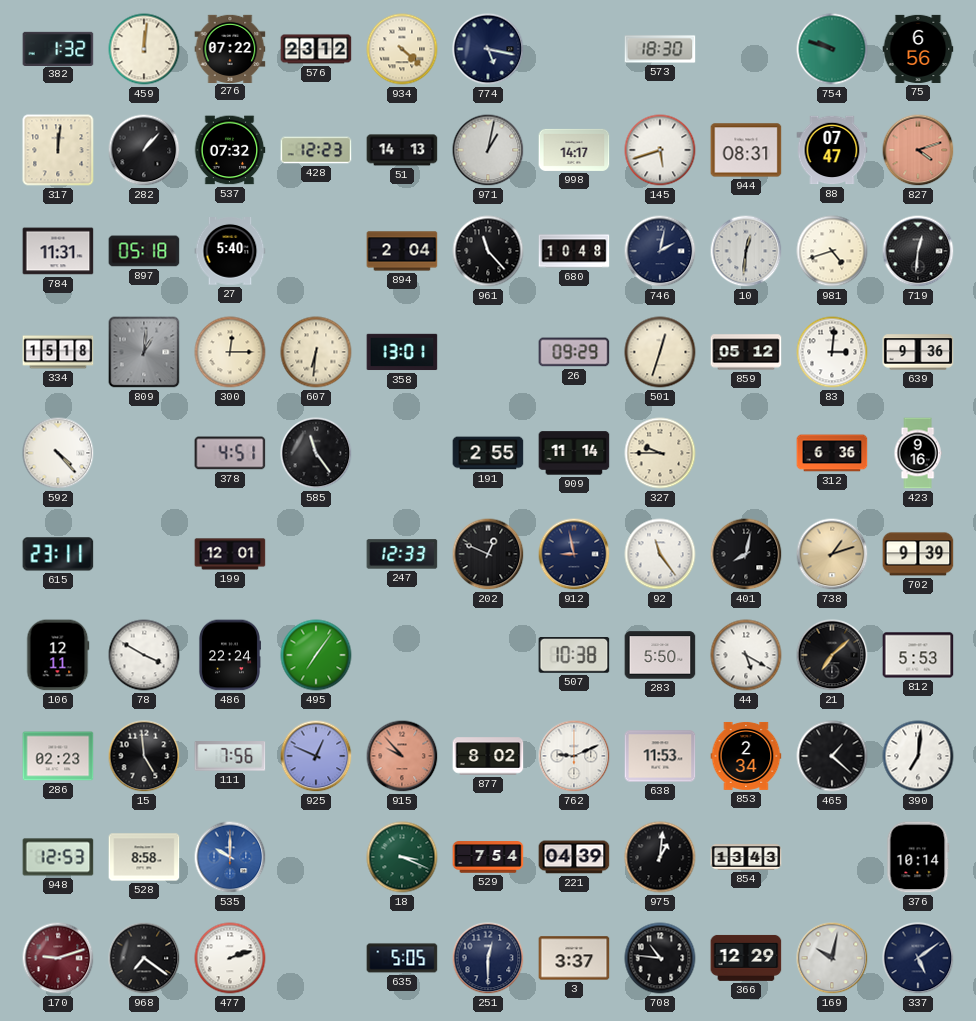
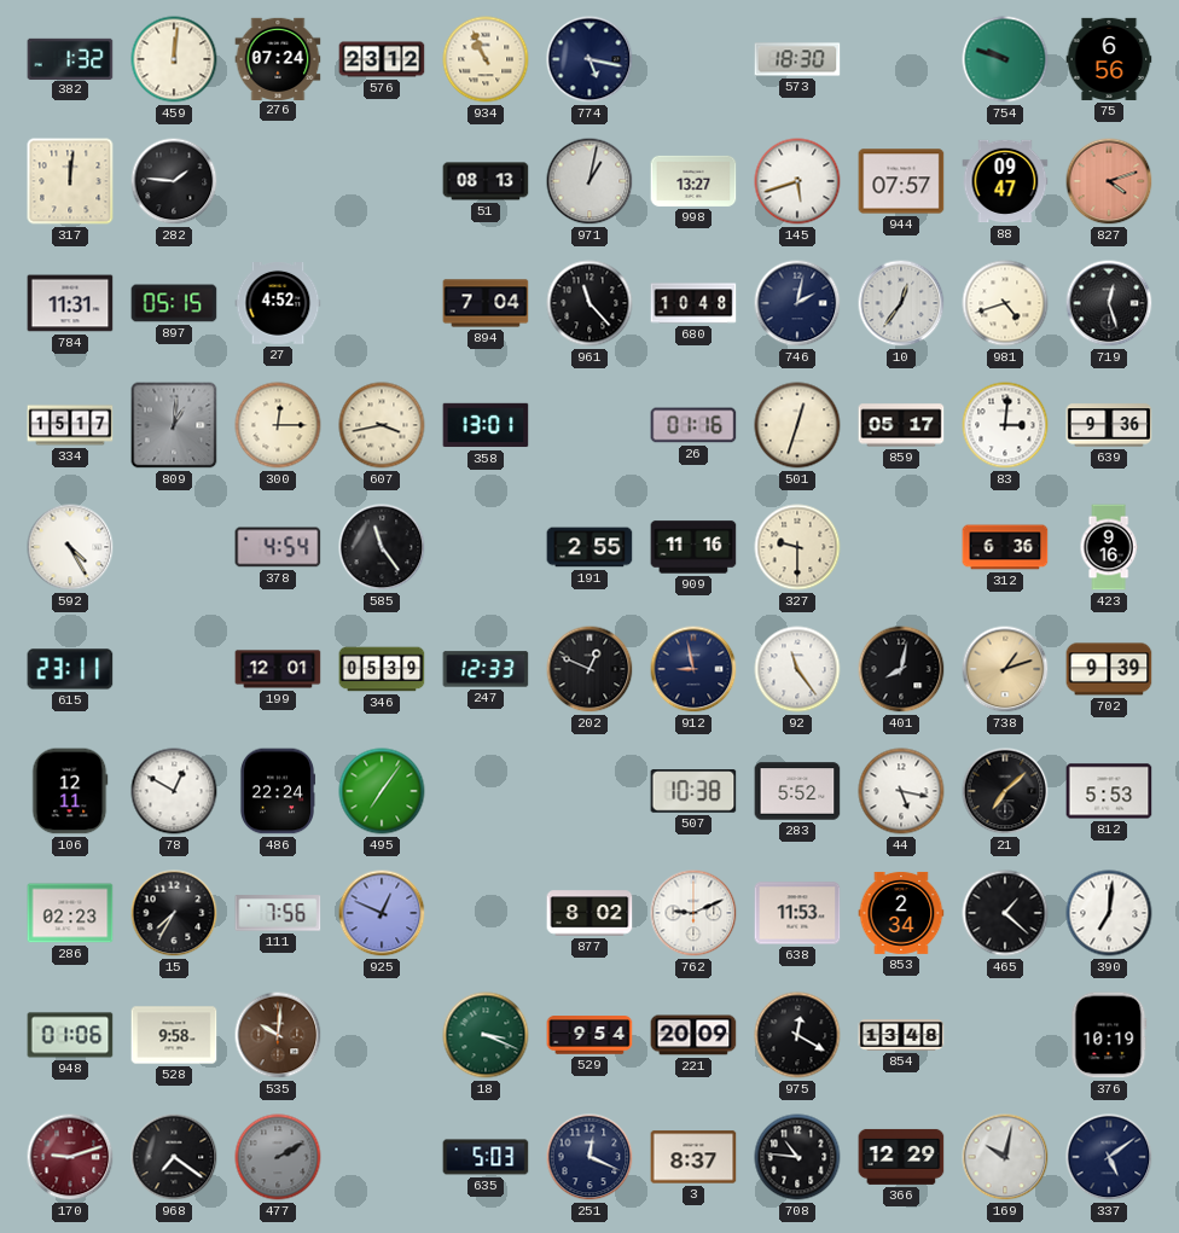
276: 07:22 -> 07:24
934: 4:22 -> 10:56
282: 1:07 -> 1:46
537: 07:32 -> none
428: 12:23 -> none
51: 14:13 -> 08:13
998: 14:17 -> 13:27
944: 08:31 -> 07:57
88: 07:47 -> 09:47
897: 05:18 -> 05:15
27: 5:40 -> 4:52
894: 2:04 -> 7:04
10: 12:31 -> 12:36
719: 12:31 -> 12:27
334: 15:18 -> 15:17
607: 6:31 -> 3:43
26: 09:29 -> 01:16
859: 05:12 -> 05:17
592: 4:23 -> 4:25
378: 4:51 -> 4:54
909: 11:14 -> 11:16
327: 9:45 -> 9:30
346: none -> 05:39
78: 3:50 -> 12:50
283: 5:50 -> 5:52
44: 5:20 -> 5:17
15: 4:59 -> 7:35
915: 9:53 -> none
948: 12:53 -> 01:06
528: 8:58 -> 9:58
535: 10:00 -> 10:01
535 dial: blue -> brown
529: 7:54 -> 9:54
221: 04:39 -> 20:09
975: 1:01 -> 12:20
854: 13:43 -> 13:48
376: 10:14 -> 10:19
477: 2:12 -> 2:10
477 dial: white -> grey
635: 5:05 -> 5:03
251: 12:30 -> 12:19
3: 3:37 -> 8:37
